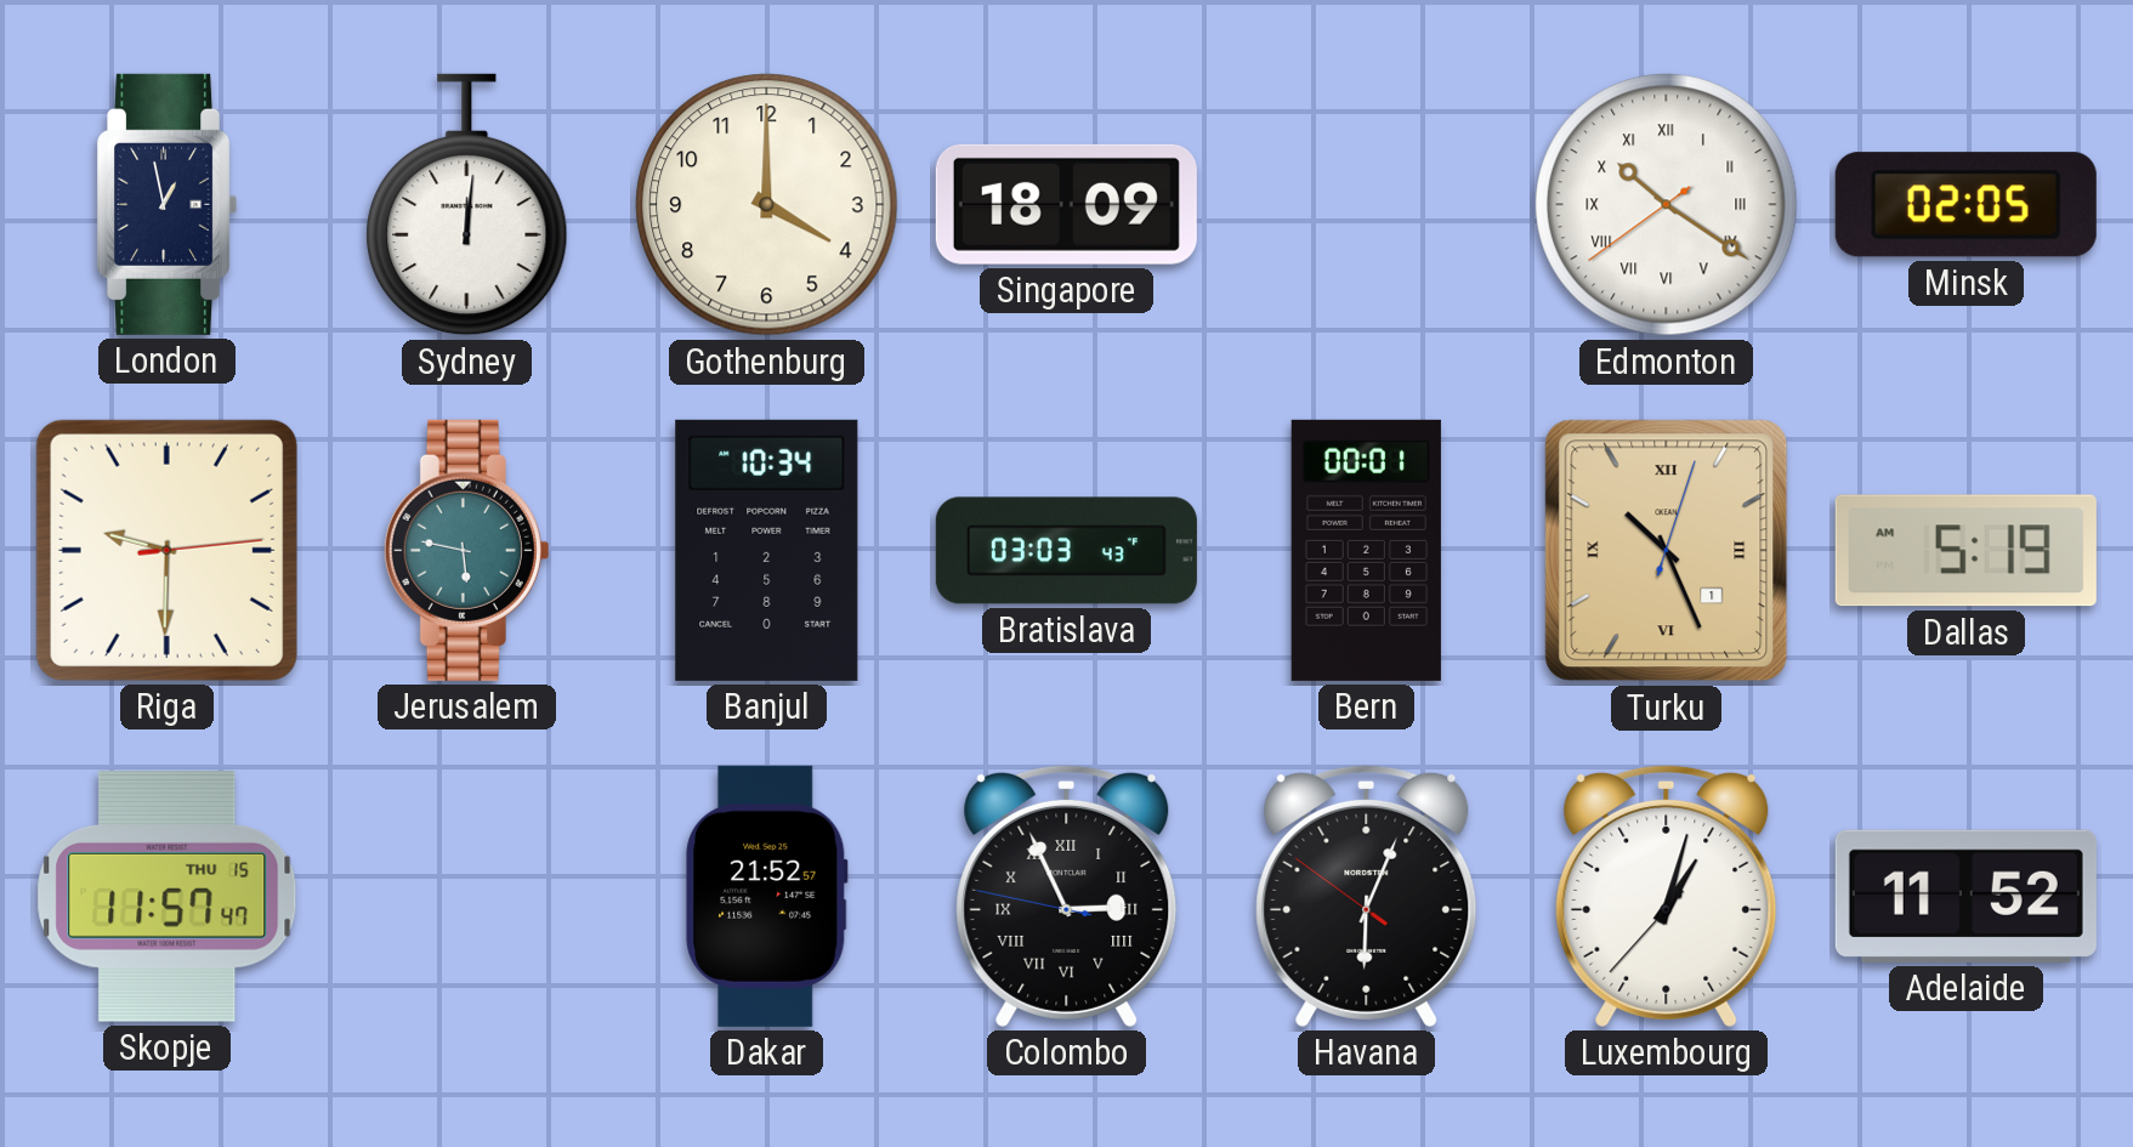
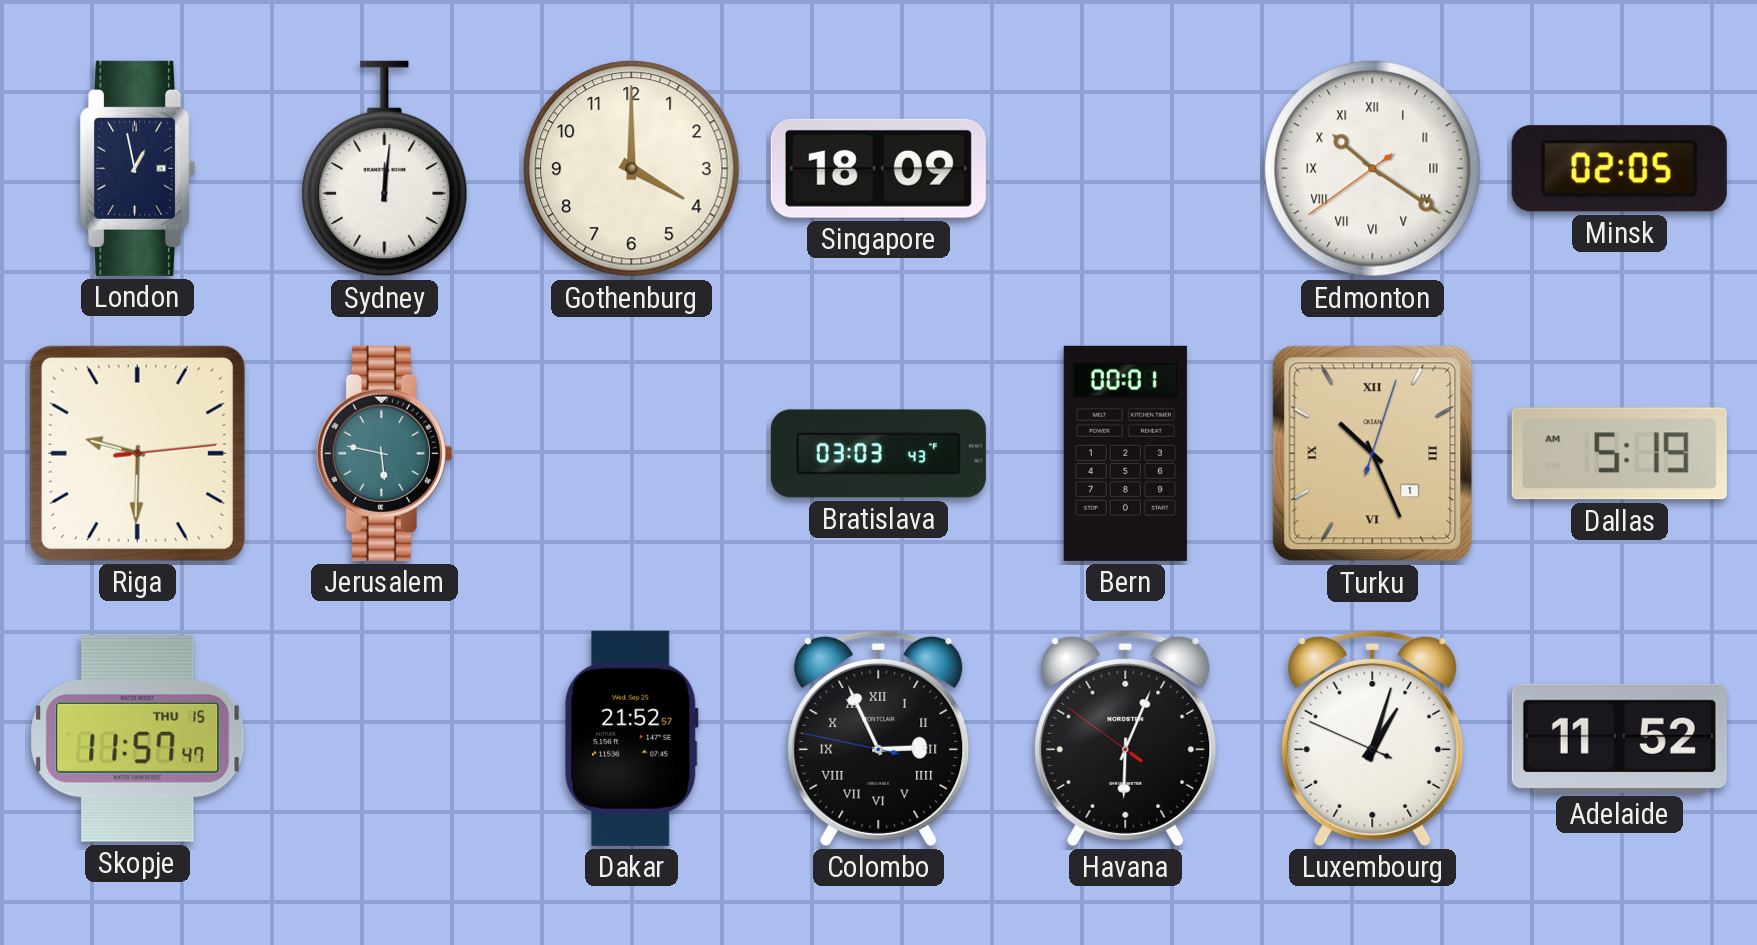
Banjul: 10:34 -> none
Luxembourg: 1:02:37 -> 1:02:49
